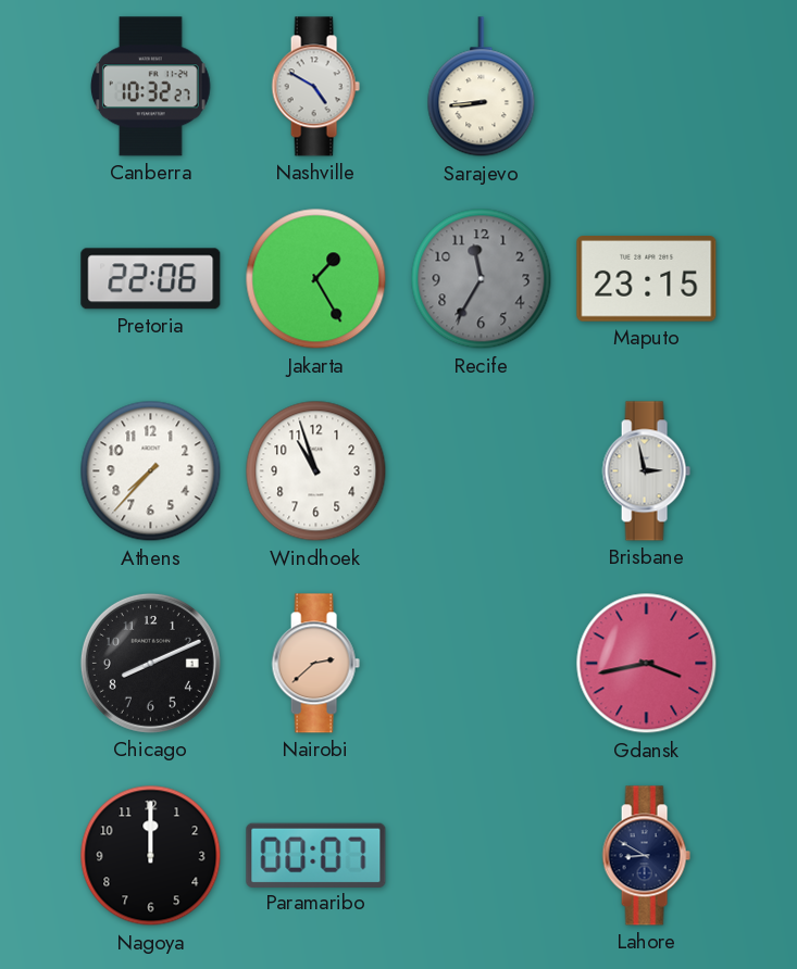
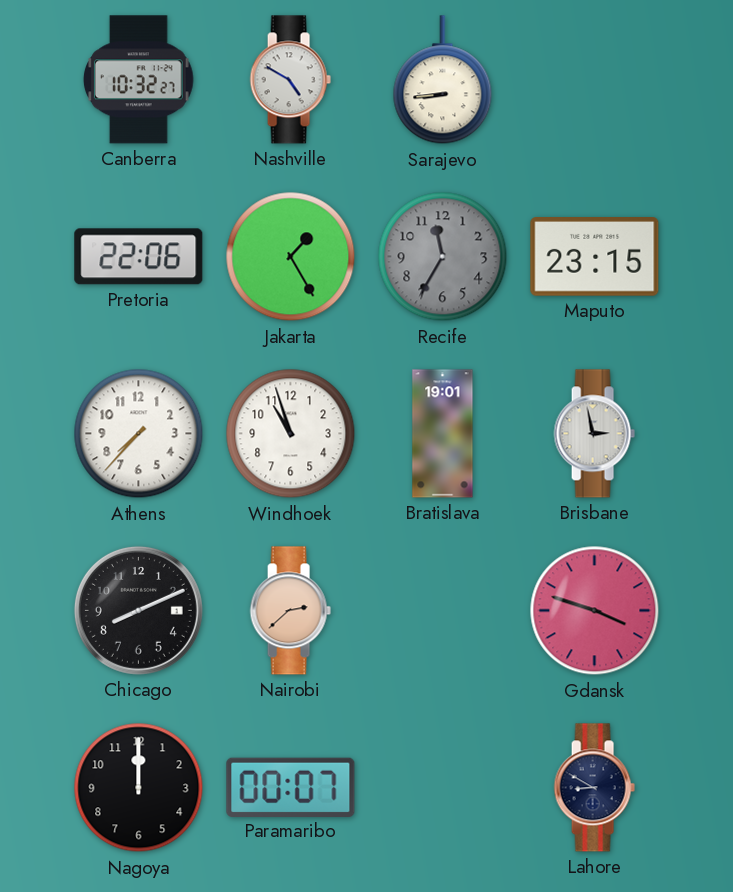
Bratislava: none -> 19:01
Gdansk: 3:43 -> 3:48
